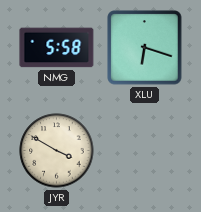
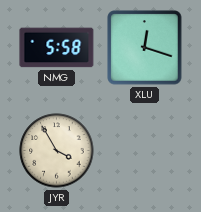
XLU: 6:18 -> 12:18
JYR: 3:50 -> 3:55
